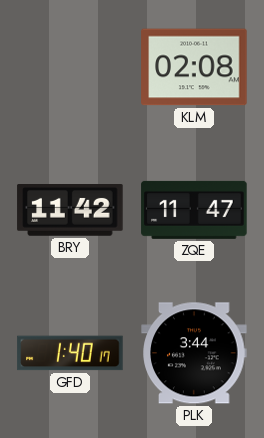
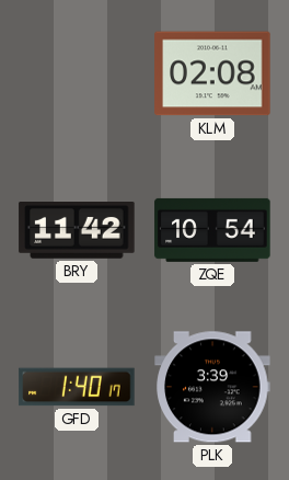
ZQE: 11:47 -> 10:54
PLK: 3:44 -> 3:39
